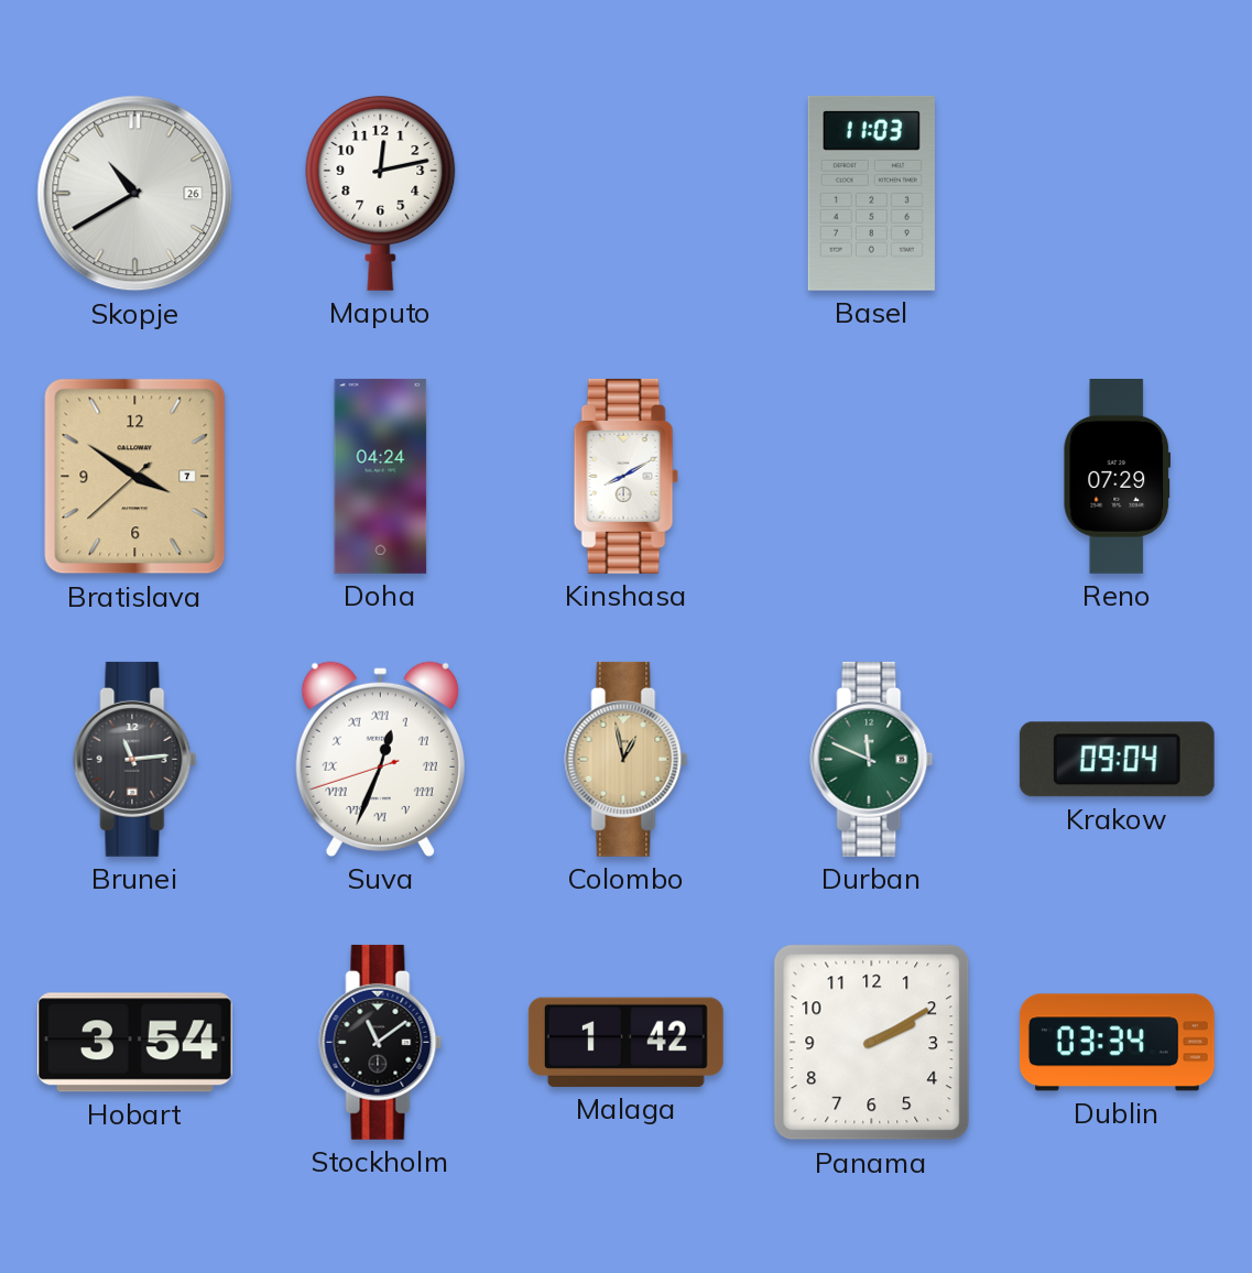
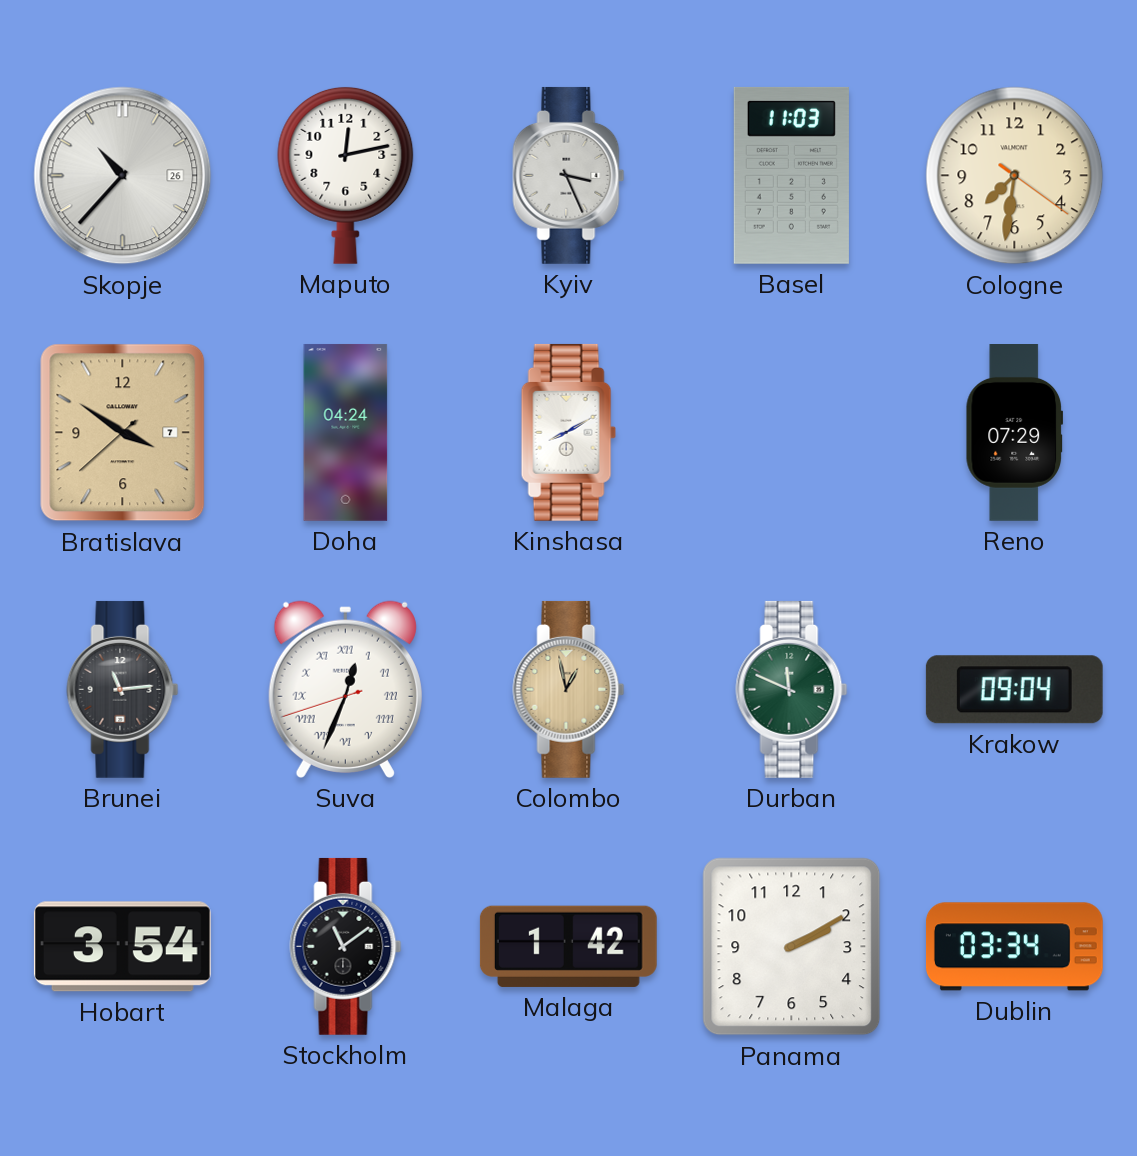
Skopje: 10:40 -> 10:37
Kyiv: none -> 3:26
Cologne: none -> 7:31
